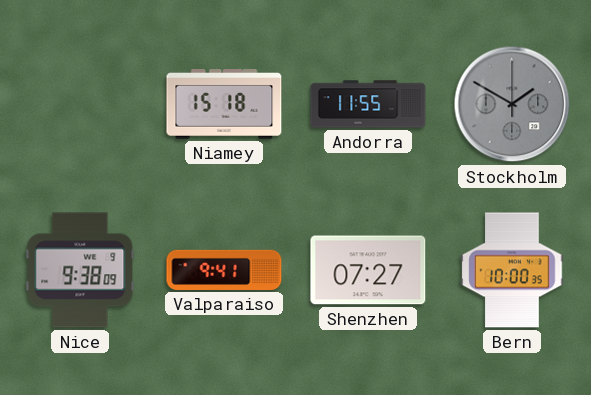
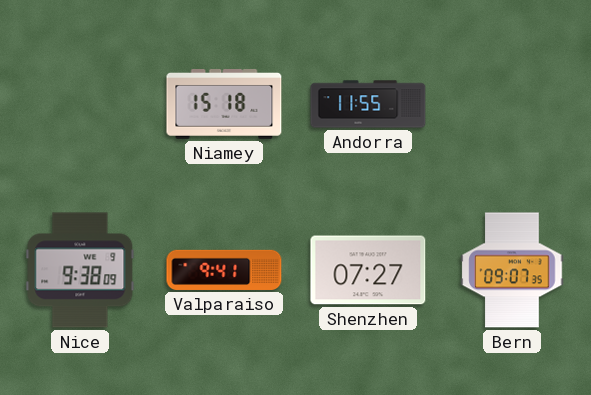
Stockholm: 1:50 -> none
Bern: 10:00 -> 09:07
